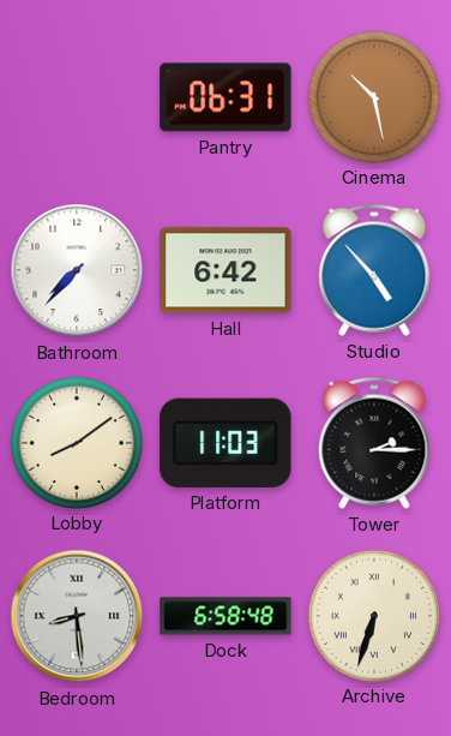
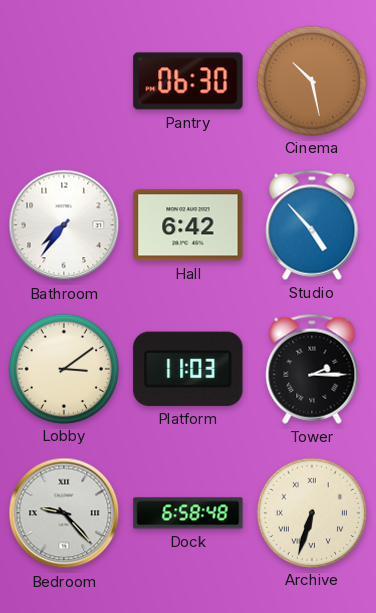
Pantry: 06:31 -> 06:30
Bathroom: 7:37 -> 7:36
Lobby: 8:09 -> 3:09
Bedroom: 8:29 -> 9:23
